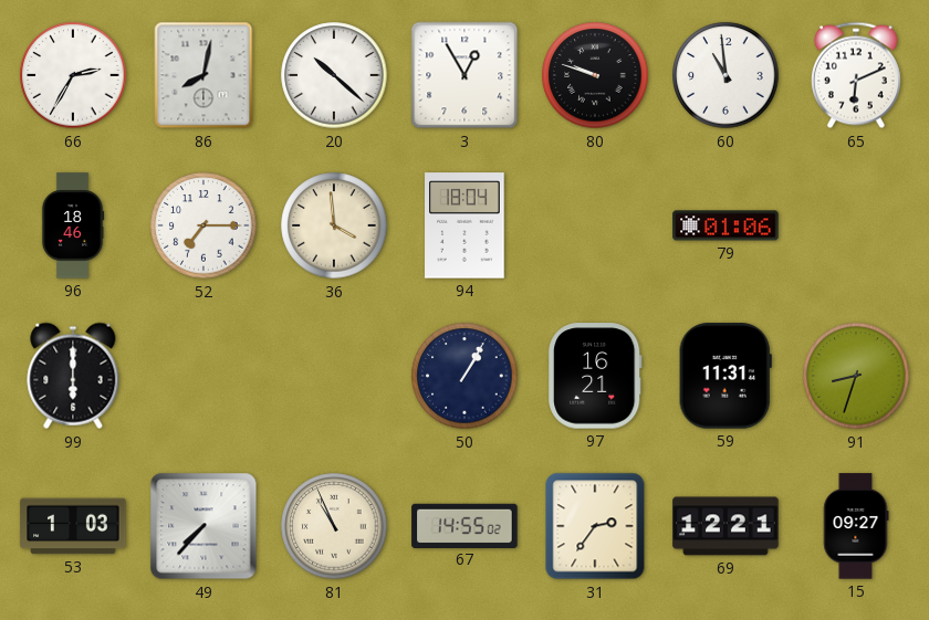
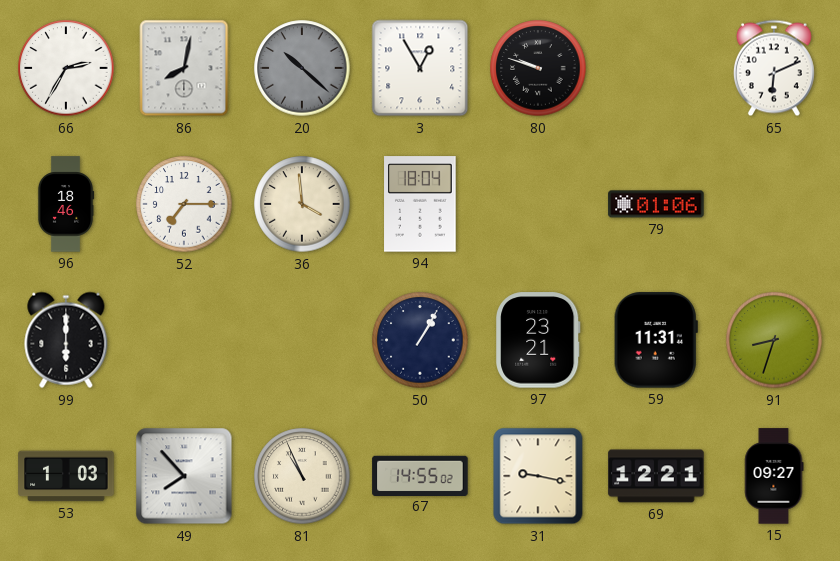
20 dial: white -> grey
60: 10:59 -> none
97: 16:21 -> 23:21
49: 7:37 -> 7:53
31: 2:36 -> 9:17
